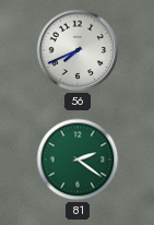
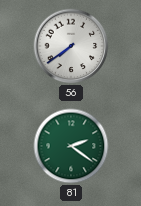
56: 7:41 -> 7:39
